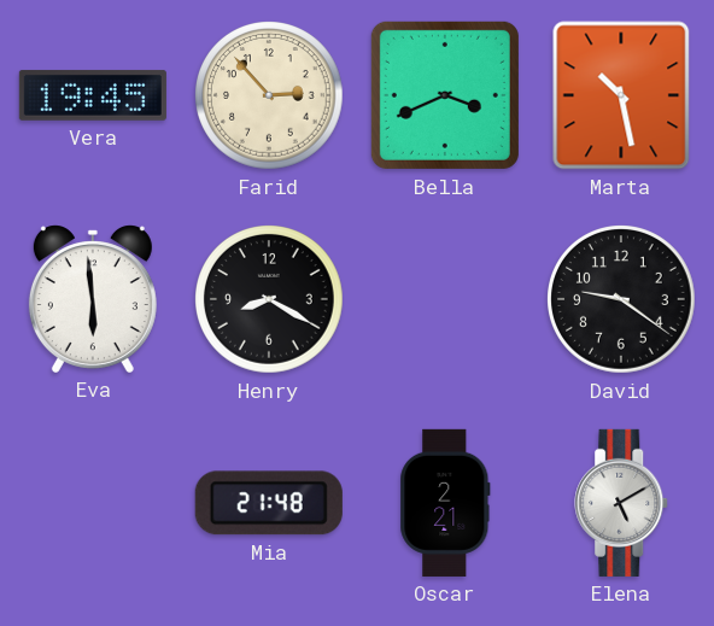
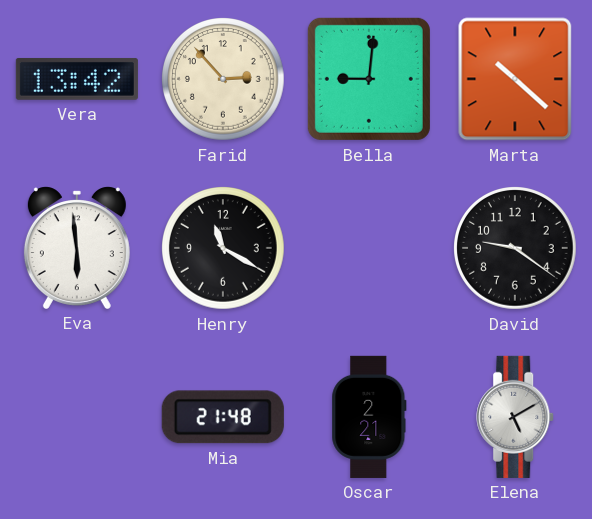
Vera: 19:45 -> 13:42
Bella: 3:41 -> 9:01
Marta: 10:28 -> 10:22
Henry: 8:20 -> 11:20
